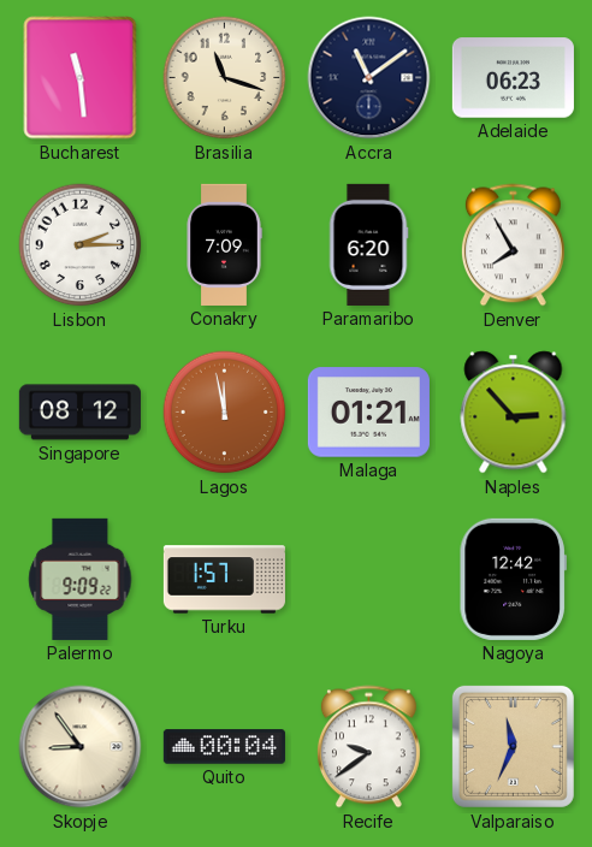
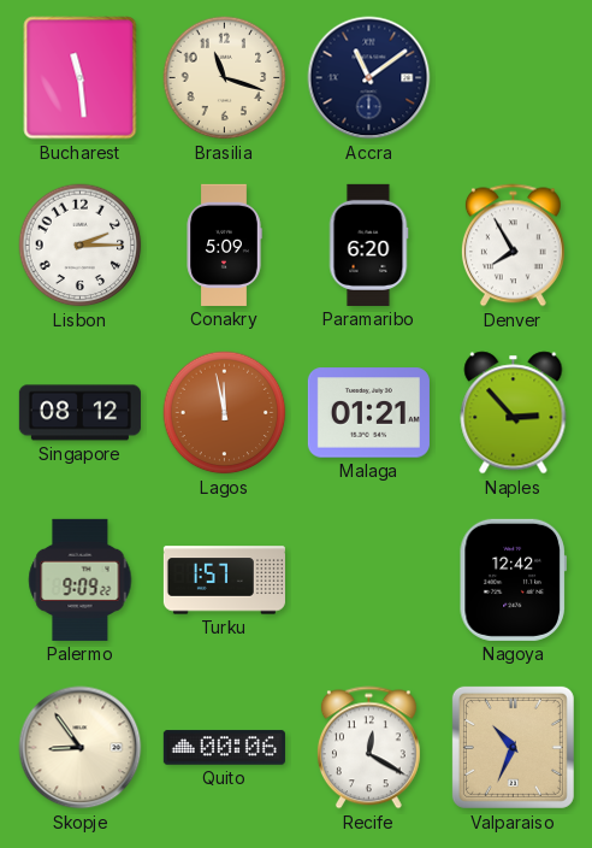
Adelaide: 06:23 -> none
Conakry: 7:09 -> 5:09
Quito: 00:04 -> 00:06
Recife: 9:39 -> 12:20
Valparaiso: 11:34 -> 10:34
